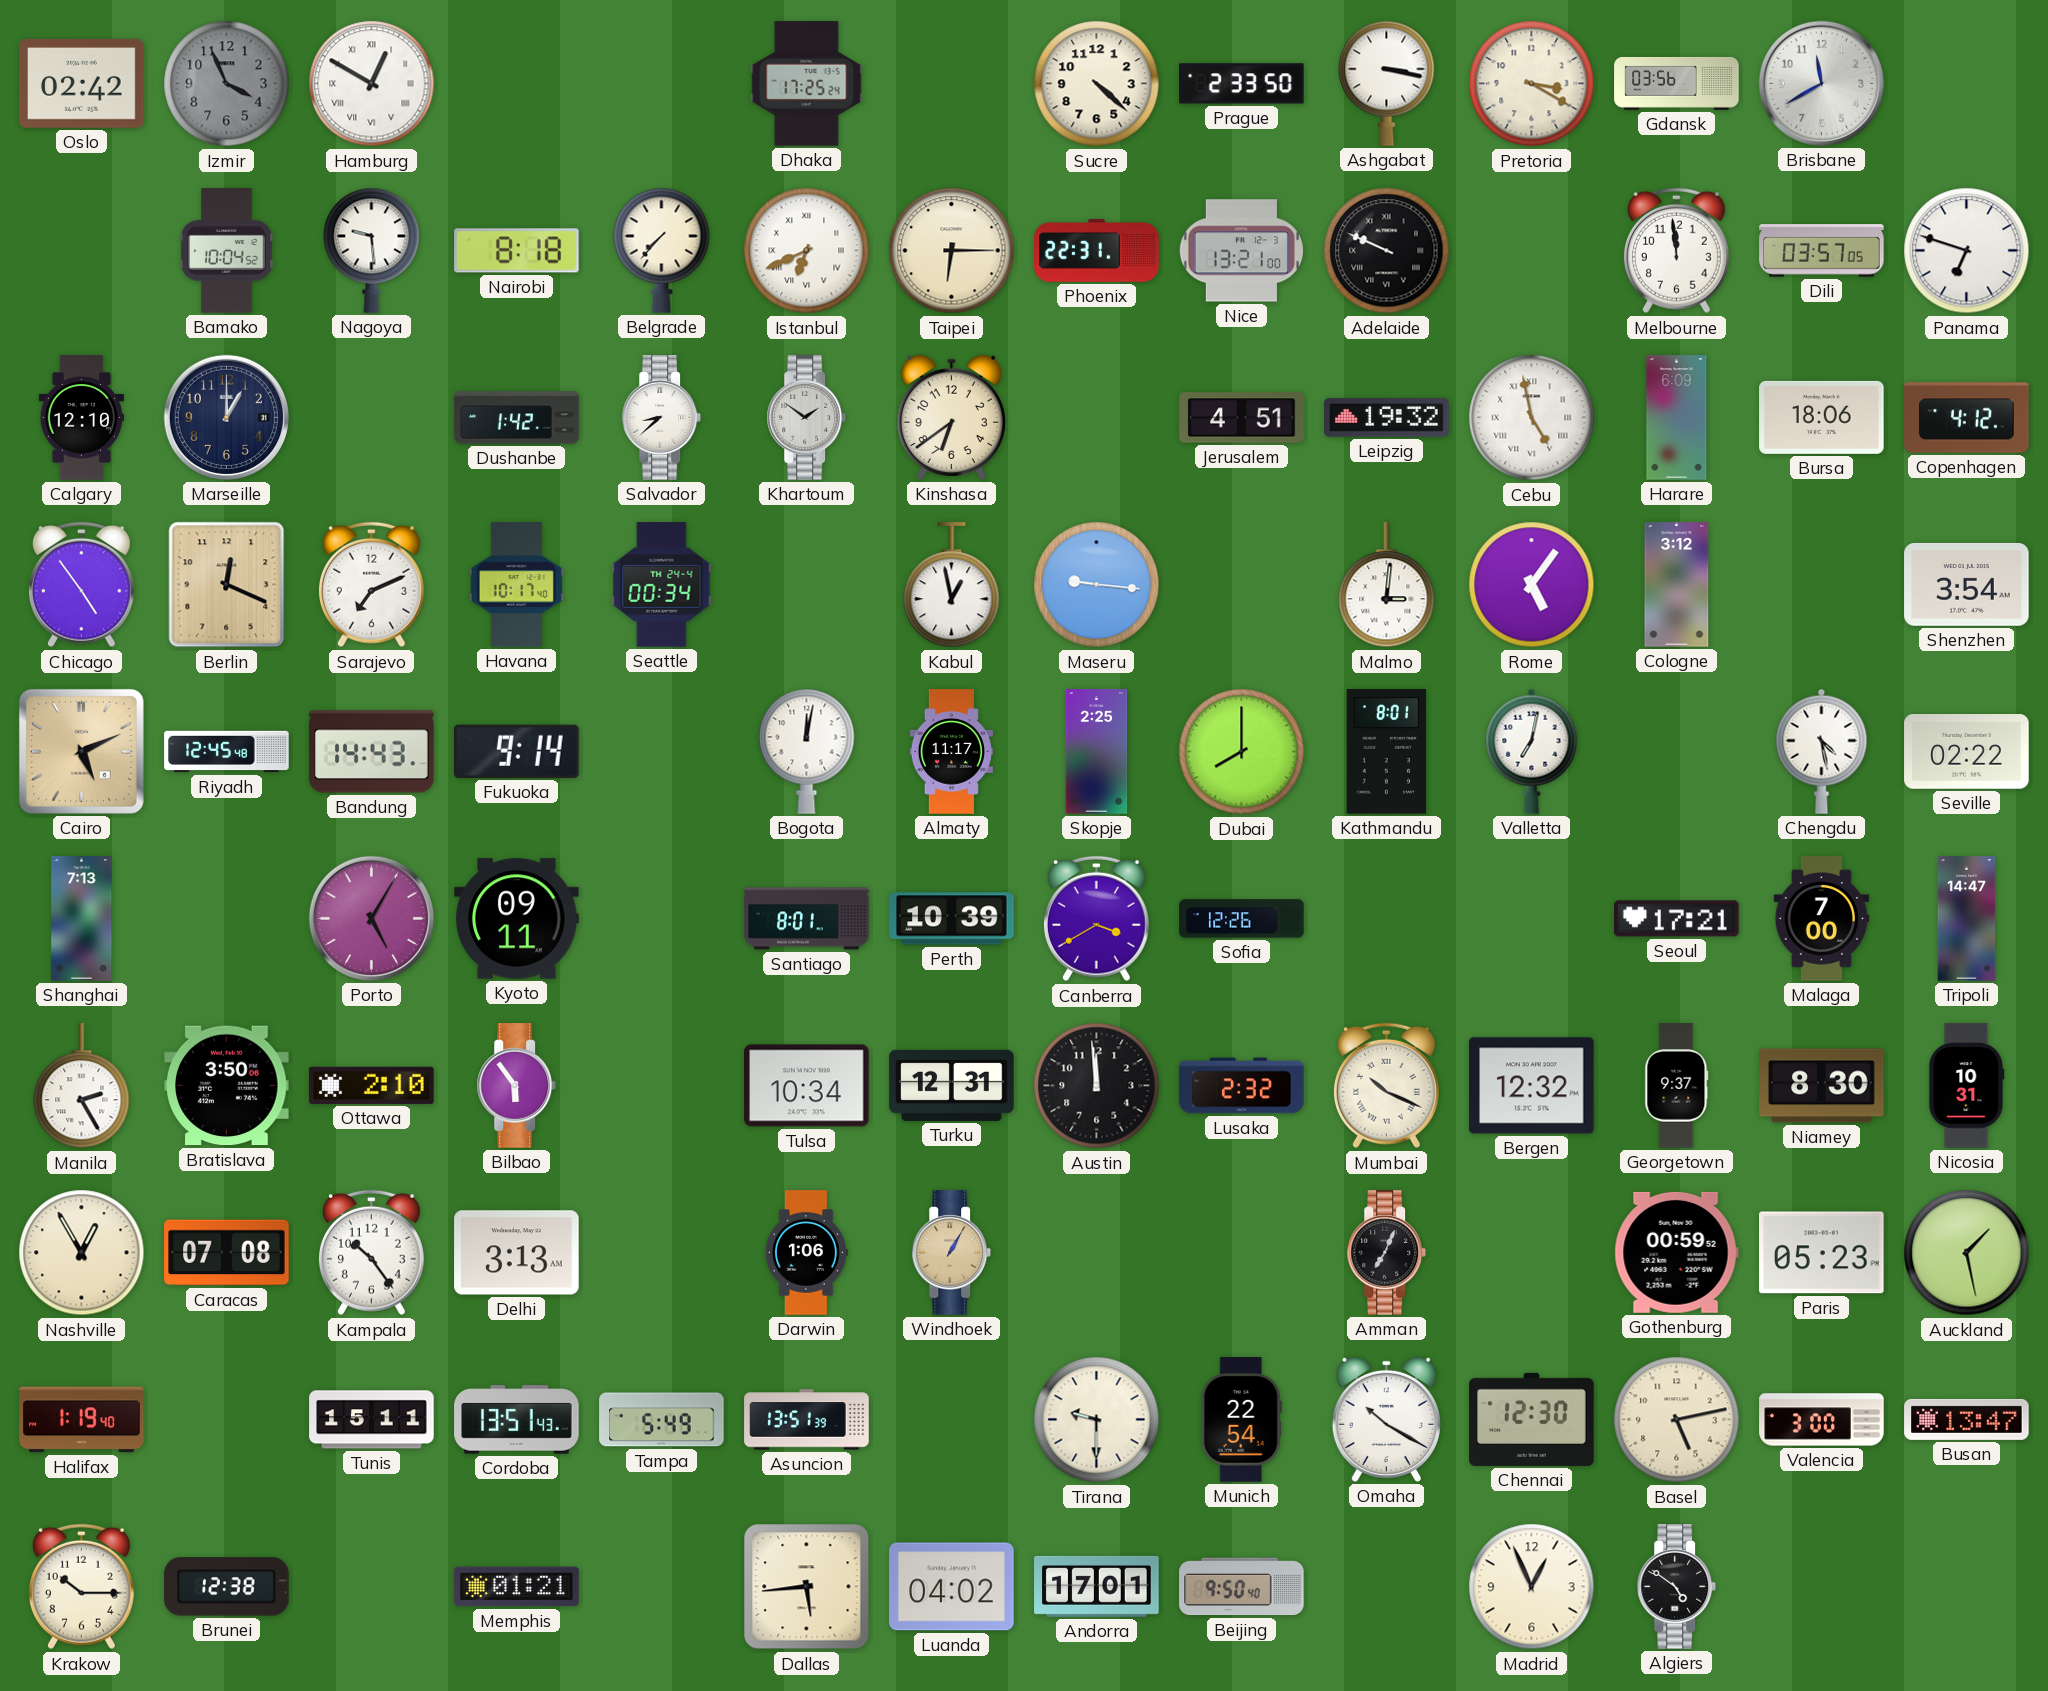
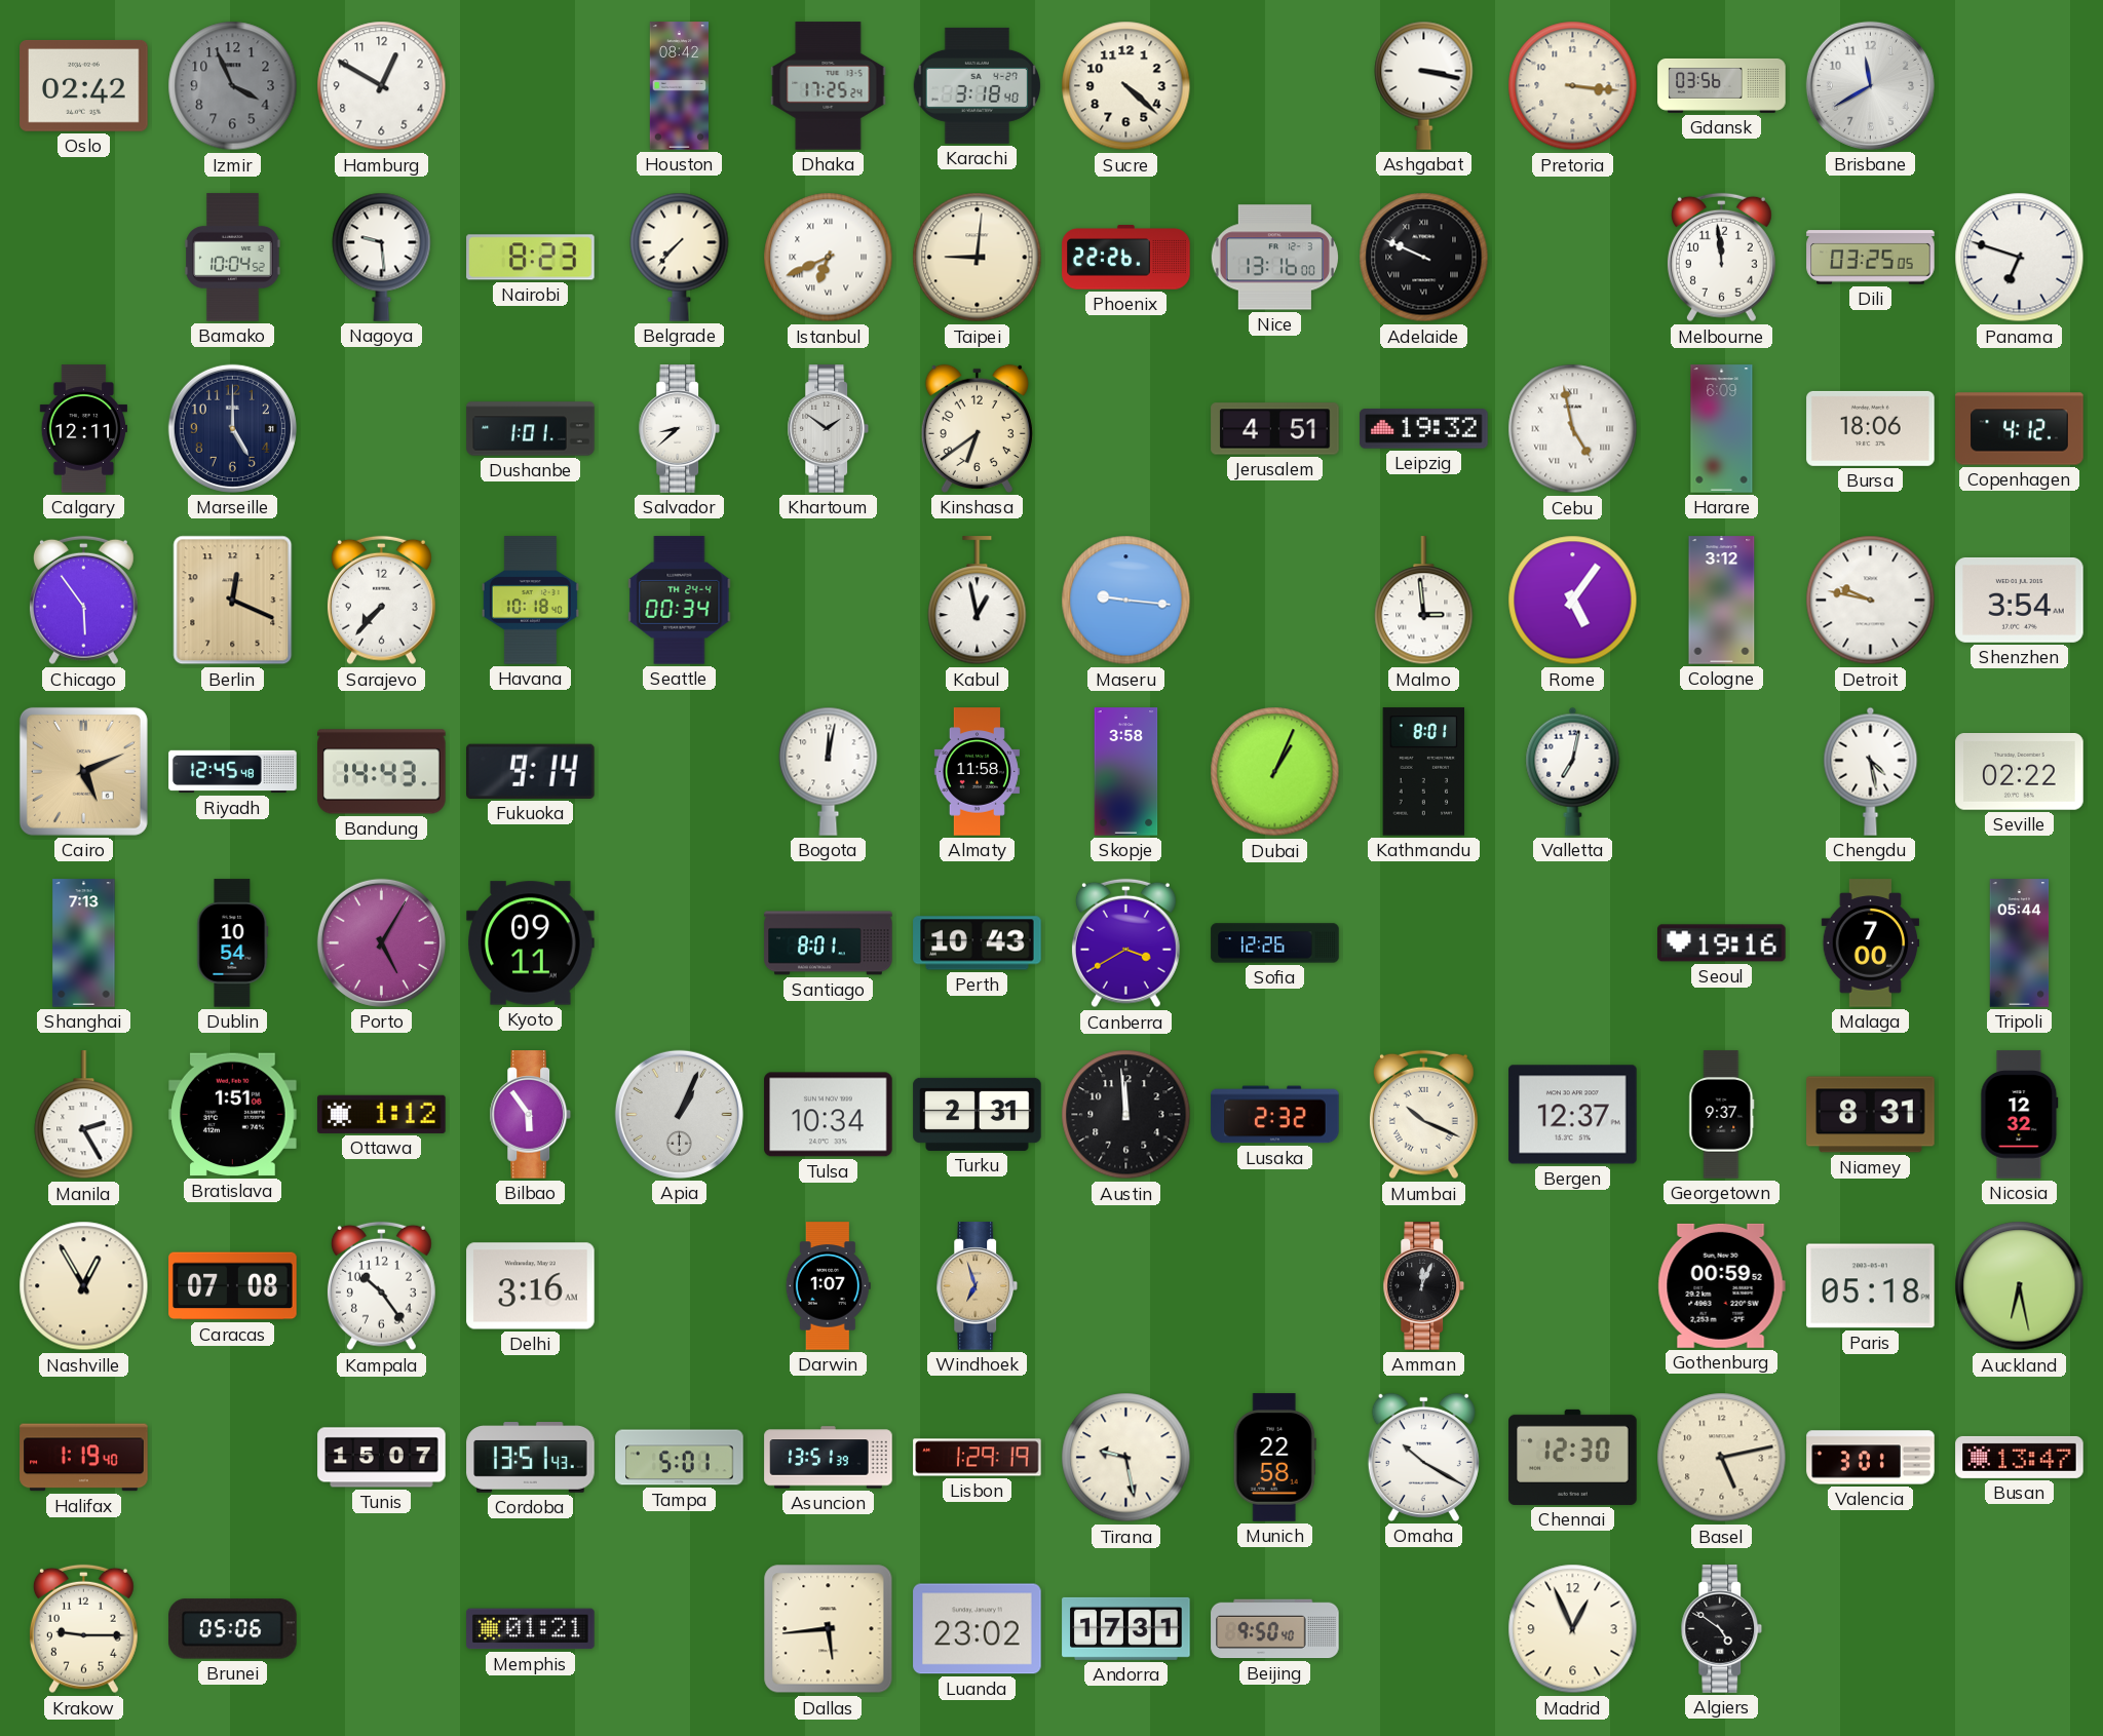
Hamburg numerals: Roman -> Arabic
Houston: none -> 08:42
Karachi: none -> 3:18
Prague: 2:33 -> none
Pretoria: 3:20 -> 3:16
Nairobi: 8:18 -> 8:23
Taipei: 6:15 -> 9:01
Phoenix: 22:31 -> 22:26
Nice: 13:21 -> 13:16
Dili: 03:57 -> 03:25
Calgary: 12:10 -> 12:11
Marseille: 1:00 -> 5:00
Dushanbe: 1:42 -> 1:01
Chicago: 4:54 -> 5:54
Sarajevo: 7:11 -> 7:37
Havana: 10:17 -> 10:18
Malmo: 3:01 -> 2:59
Detroit: none -> 9:47
Almaty: 11:17 -> 11:58
Skopje: 2:25 -> 3:58
Dubai: 8:00 -> 1:04
Dublin: none -> 10:54
Perth: 10:39 -> 10:43
Seoul: 17:21 -> 19:16
Tripoli: 14:47 -> 05:44
Bratislava: 3:50 -> 1:51
Ottawa: 2:10 -> 1:12
Apia: none -> 1:04
Turku: 12:31 -> 2:31
Bergen: 12:32 -> 12:37
Niamey: 8:30 -> 8:31
Nicosia: 10:31 -> 12:32
Delhi: 3:13 -> 3:16
Darwin: 1:06 -> 1:07
Windhoek: 1:05 -> 6:57
Amman: 7:04 -> 12:04
Paris: 05:23 -> 05:18
Auckland: 1:28 -> 6:28
Tunis: 15:11 -> 15:07
Tampa: 5:49 -> 5:01
Lisbon: none -> 1:29
Tirana: 9:30 -> 9:28
Munich: 22:54 -> 22:58
Valencia: 3:00 -> 3:01
Krakow: 10:15 -> 9:15
Brunei: 12:38 -> 05:06
Luanda: 04:02 -> 23:02
Andorra: 17:01 -> 17:31
